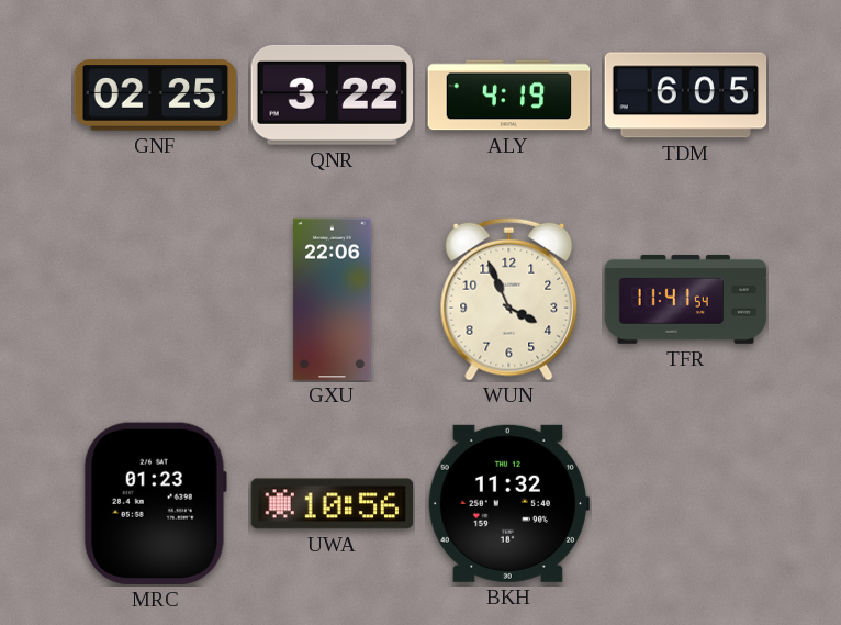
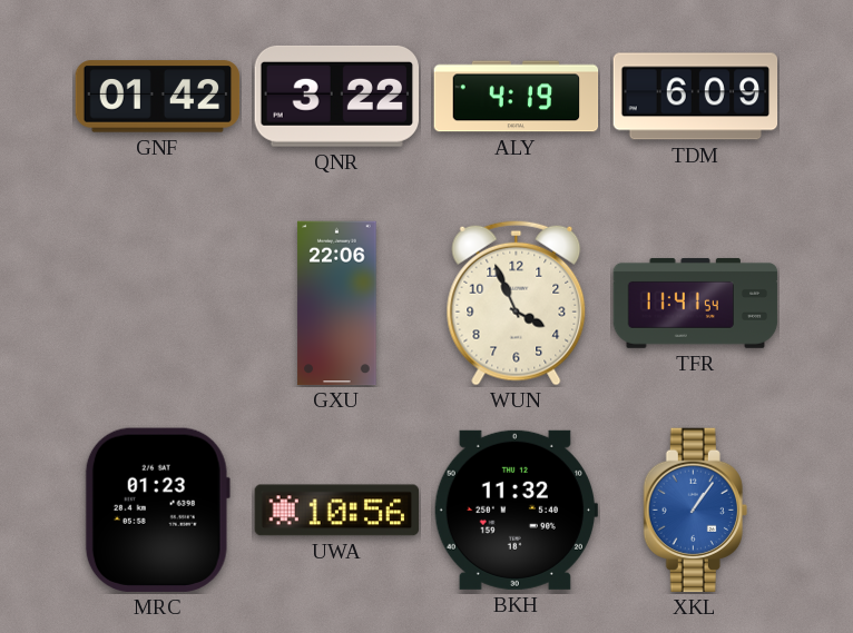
GNF: 02:25 -> 01:42
TDM: 6:05 -> 6:09
XKL: none -> 1:06
